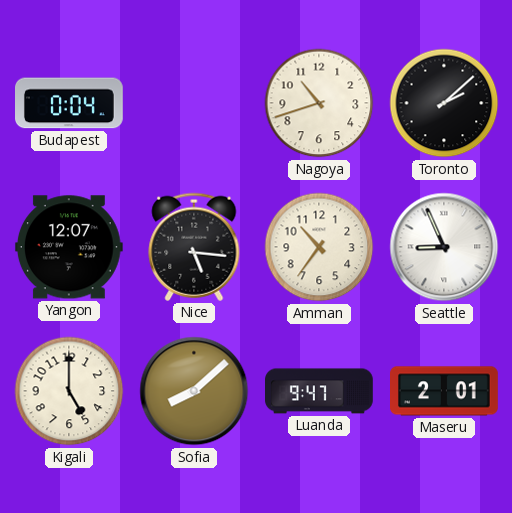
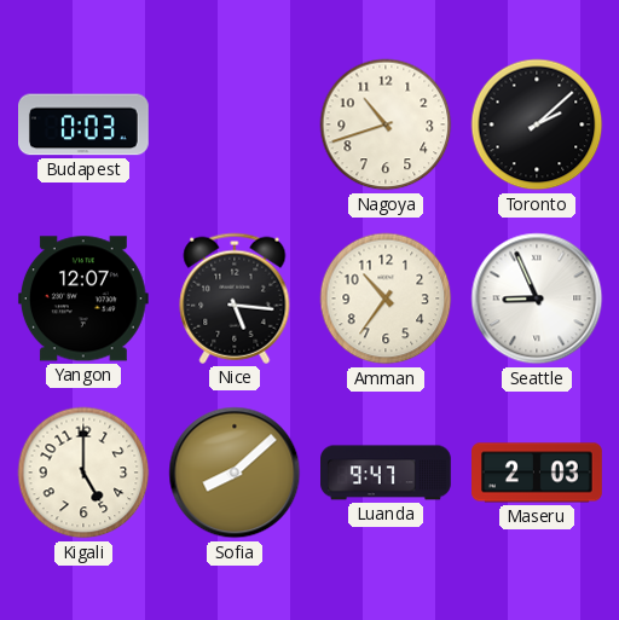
Budapest: 0:04 -> 0:03
Maseru: 2:01 -> 2:03
